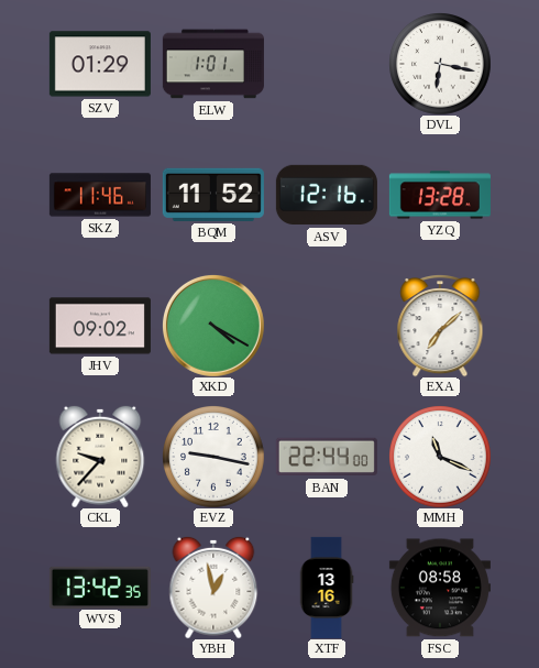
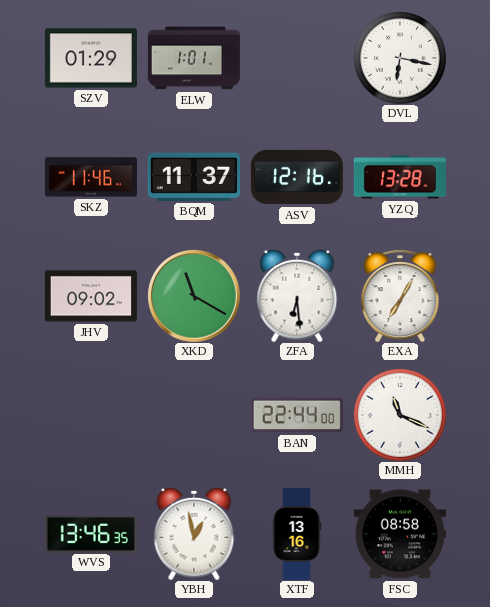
BQM: 11:52 -> 11:37
XKD: 4:20 -> 11:20
ZFA: none -> 6:29
EXA: 7:08 -> 7:05
CKL: 9:37 -> none
EVZ: 9:17 -> none
WVS: 13:42 -> 13:46
